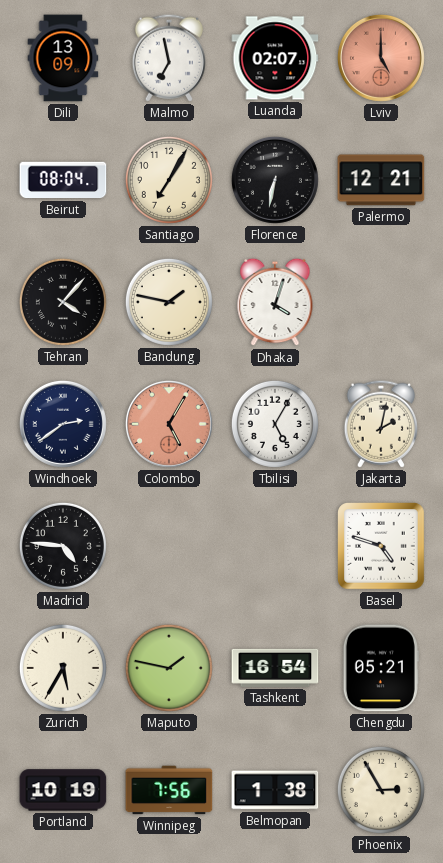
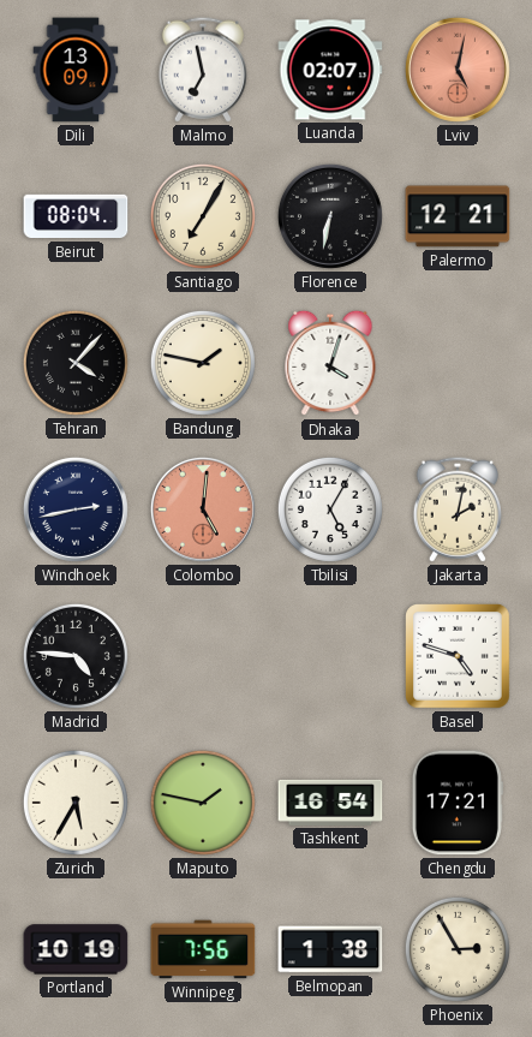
Lviv: 5:00 -> 5:02
Windhoek: 2:39 -> 2:43
Colombo: 5:05 -> 5:01
Chengdu: 05:21 -> 17:21
